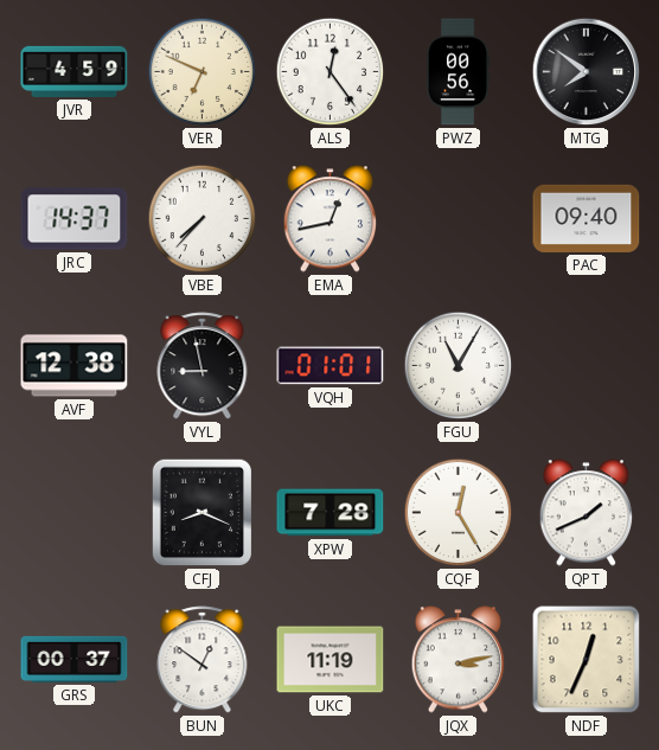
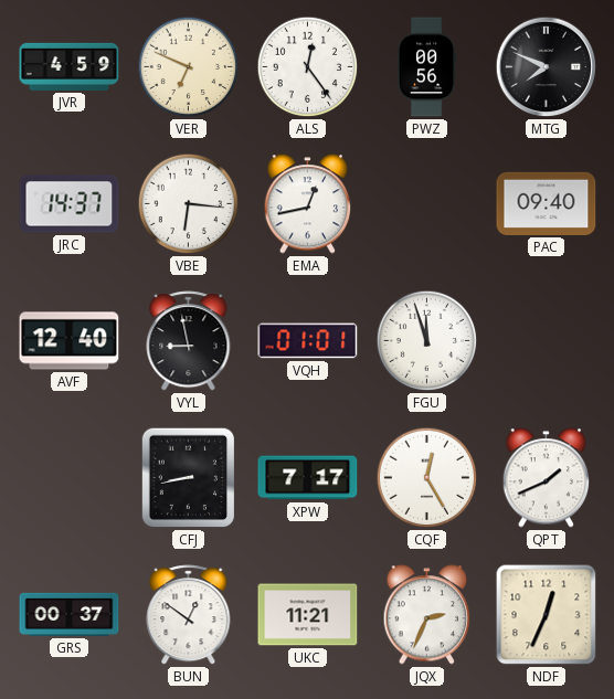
MTG: 7:51 -> 7:49
VBE: 7:37 -> 6:16
AVF: 12:38 -> 12:40
FGU: 11:05 -> 11:57
CFJ: 8:19 -> 8:43
XPW: 7:28 -> 7:17
UKC: 11:19 -> 11:21
JQX: 3:13 -> 2:34
